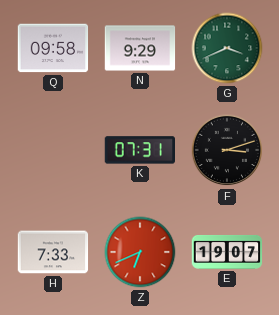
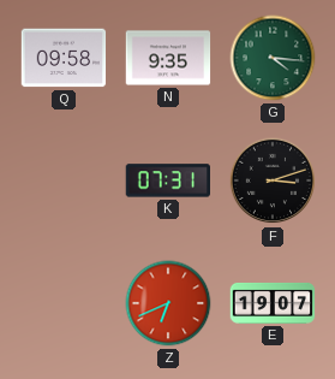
N: 9:29 -> 9:35
G: 3:41 -> 4:16
H: 7:33 -> none
